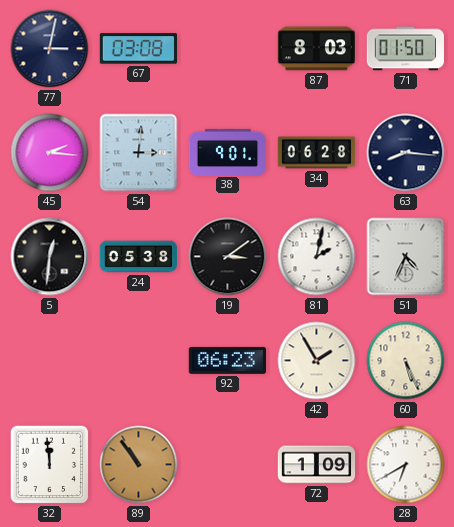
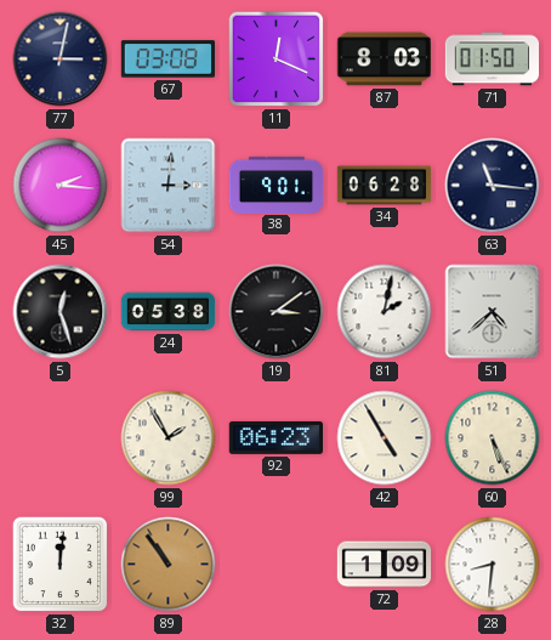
11: none -> 12:19
63: 8:16 -> 11:16
5: 12:31 -> 12:27
51: 4:34 -> 4:38
99: none -> 1:55
42: 1:55 -> 4:55
32: 11:59 -> 12:01
28: 6:40 -> 8:31
